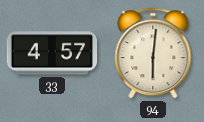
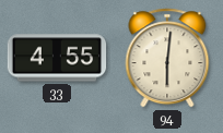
33: 4:57 -> 4:55
